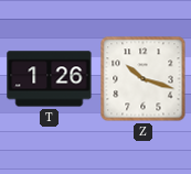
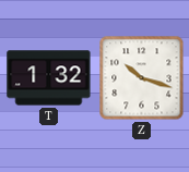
T: 1:26 -> 1:32
